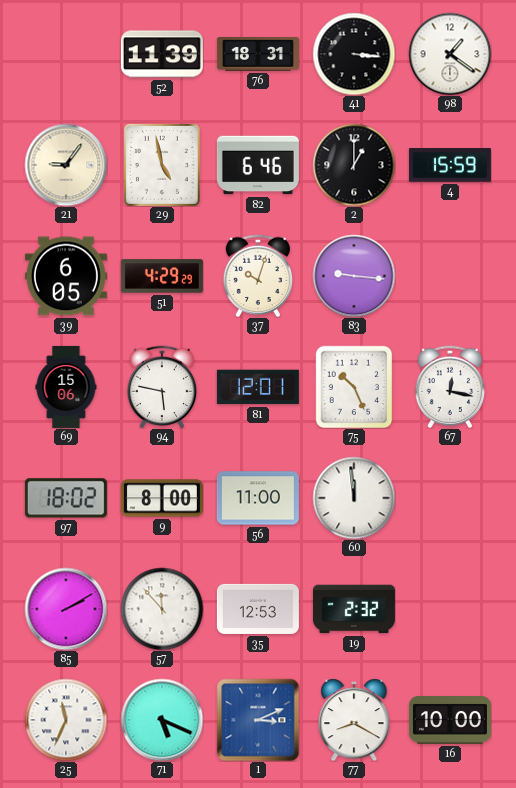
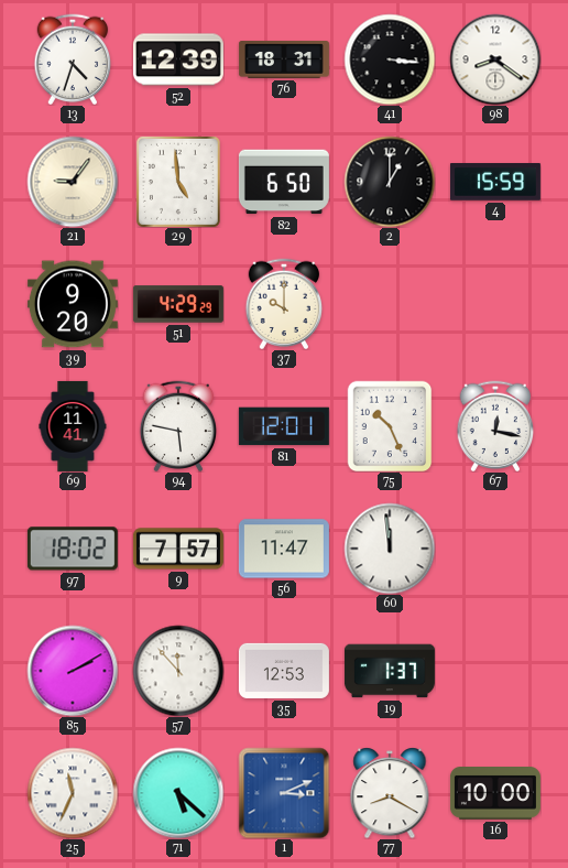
13: none -> 4:33
52: 11:39 -> 12:39
98: 1:21 -> 8:21
29: 4:58 -> 4:59
82: 6:46 -> 6:50
39: 6:05 -> 9:20
37: 10:03 -> 10:00
83: 9:16 -> none
69: 15:06 -> 11:41
9: 8:00 -> 7:57
56: 11:00 -> 11:47
19: 2:32 -> 1:37
71: 5:19 -> 5:22
